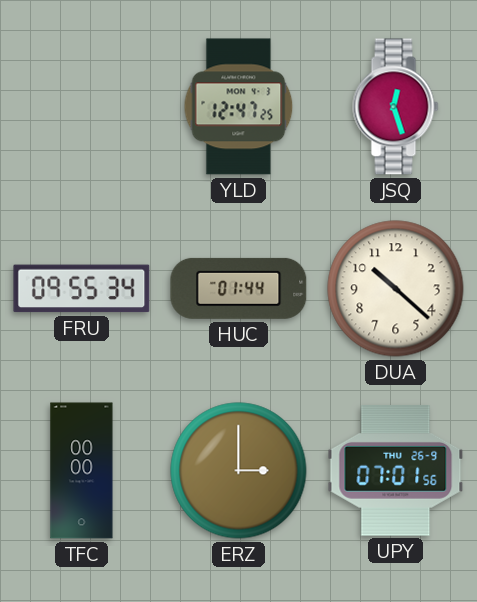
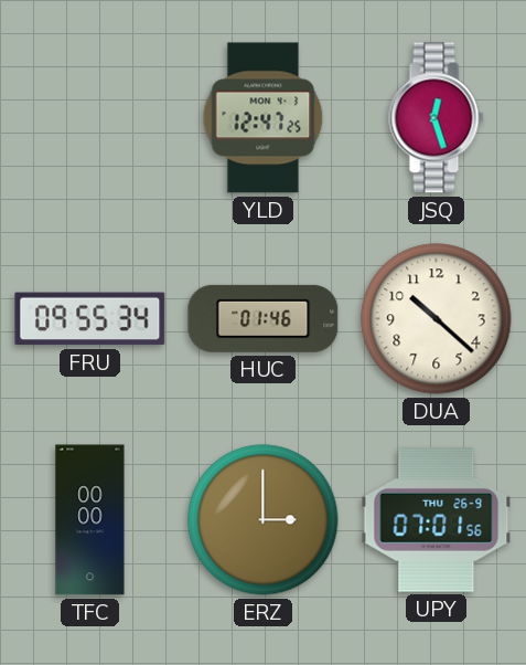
HUC: 01:44 -> 01:46
